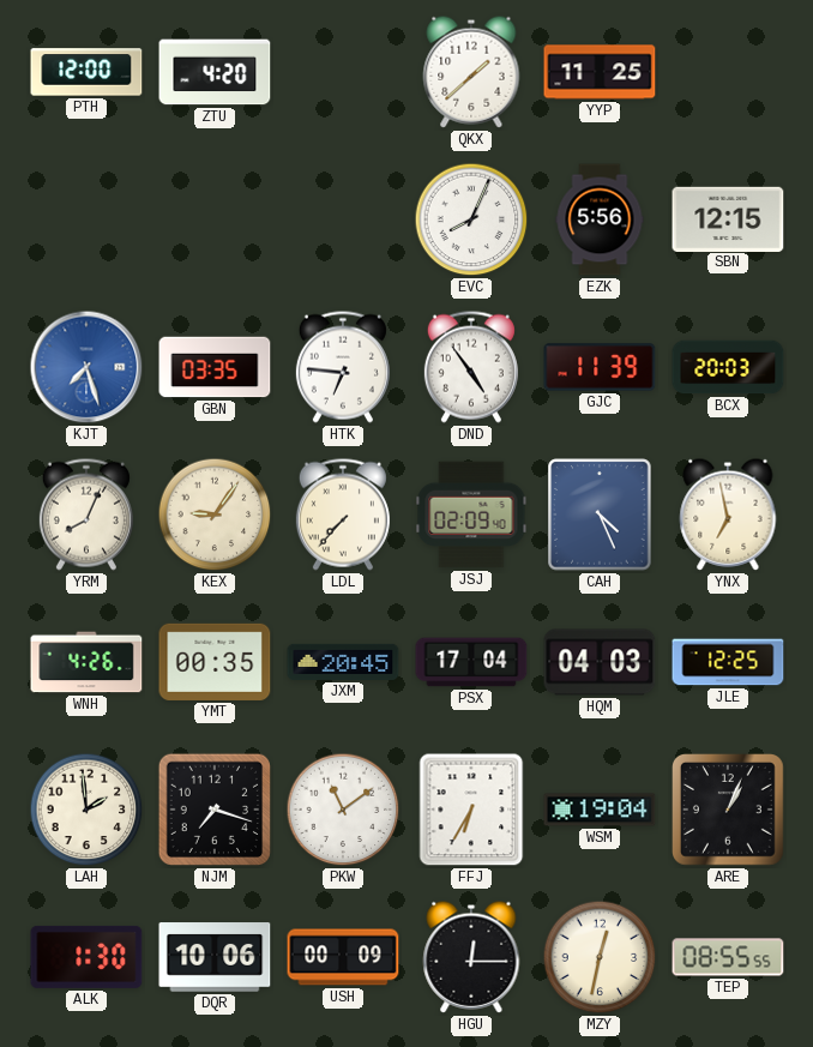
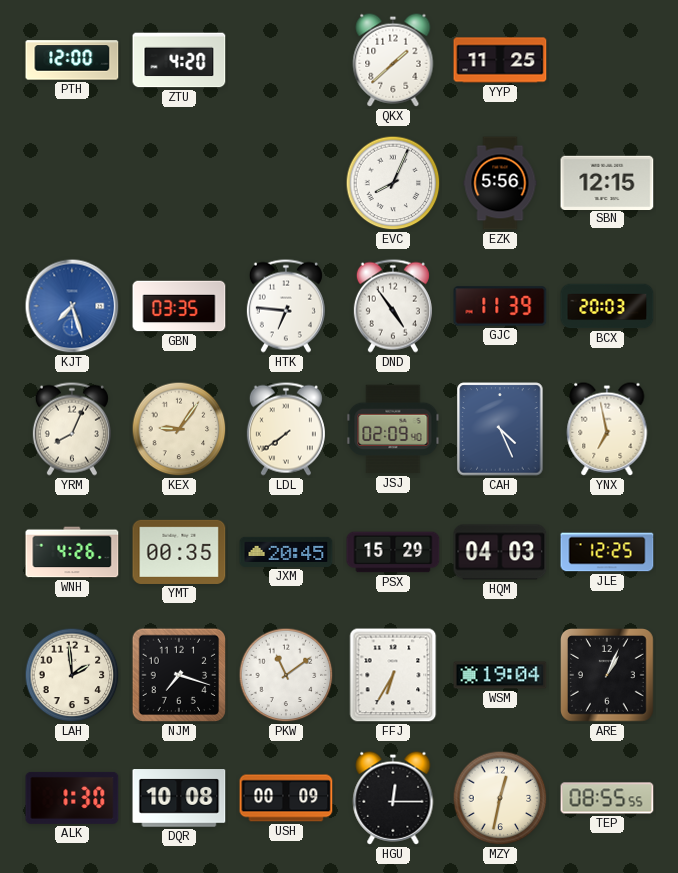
LDL: 7:37 -> 7:39
PSX: 17:04 -> 15:29
DQR: 10:06 -> 10:08
